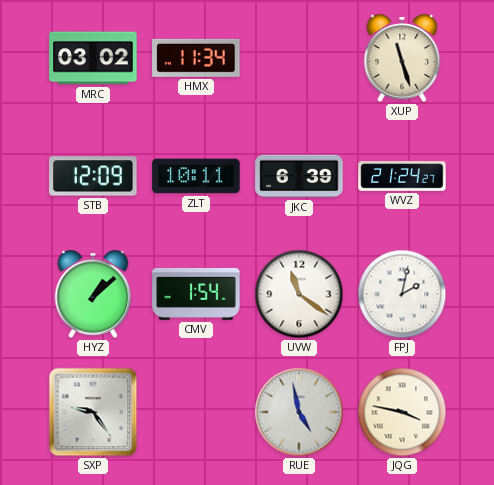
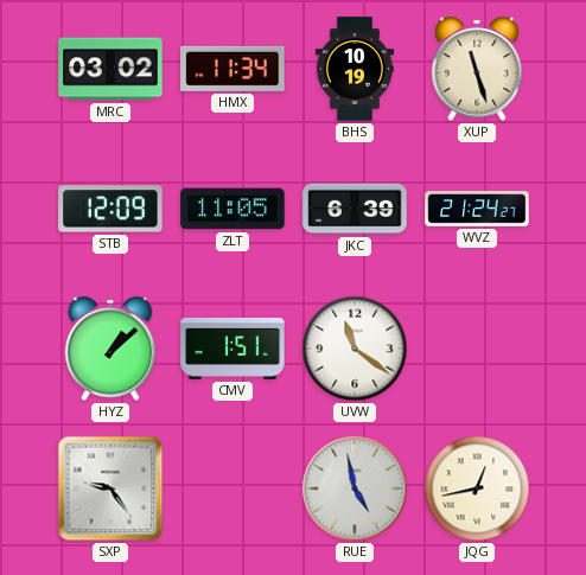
BHS: none -> 10:19
ZLT: 10:11 -> 11:05
CMV: 1:54 -> 1:51
FPJ: 2:02 -> none
JQG: 3:47 -> 12:43
